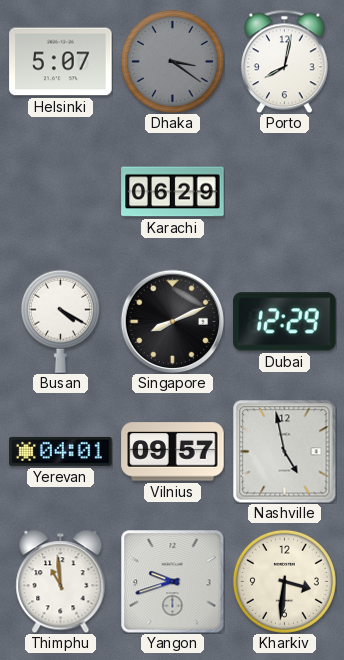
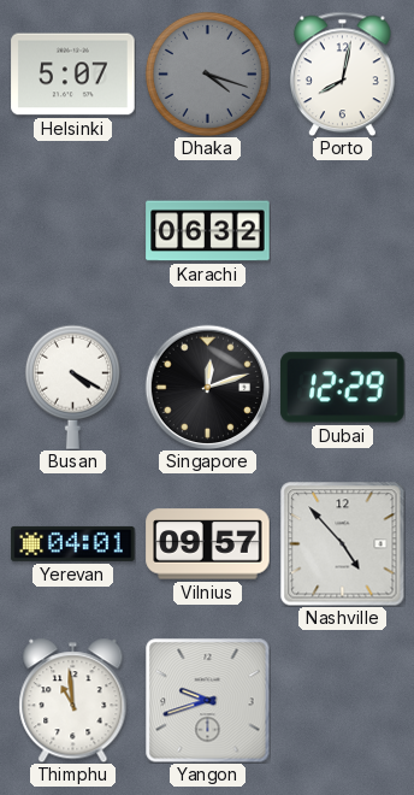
Dhaka: 3:21 -> 4:18
Karachi: 06:29 -> 06:32
Singapore: 8:11 -> 12:12
Nashville: 4:58 -> 4:53
Kharkiv: 3:31 -> none
